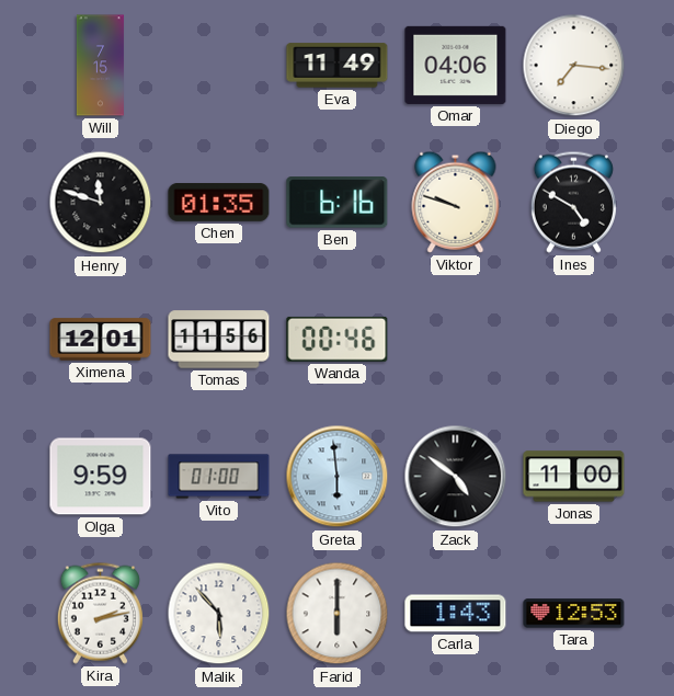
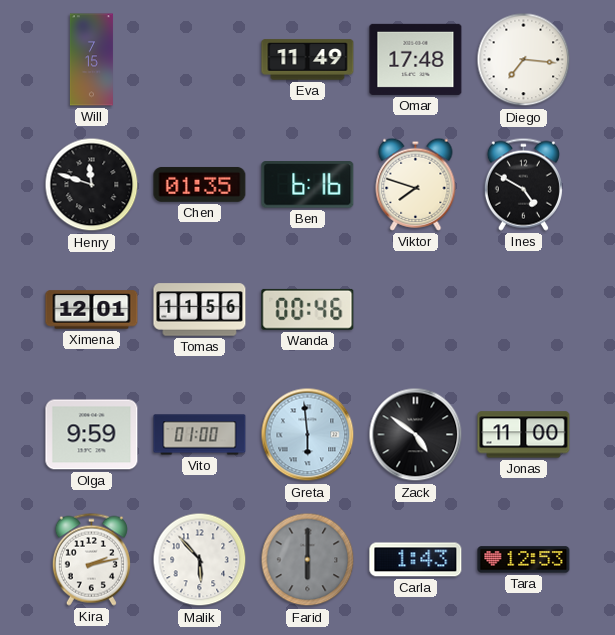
Omar: 04:06 -> 17:48
Viktor: 9:48 -> 7:48
Farid dial: white -> grey
